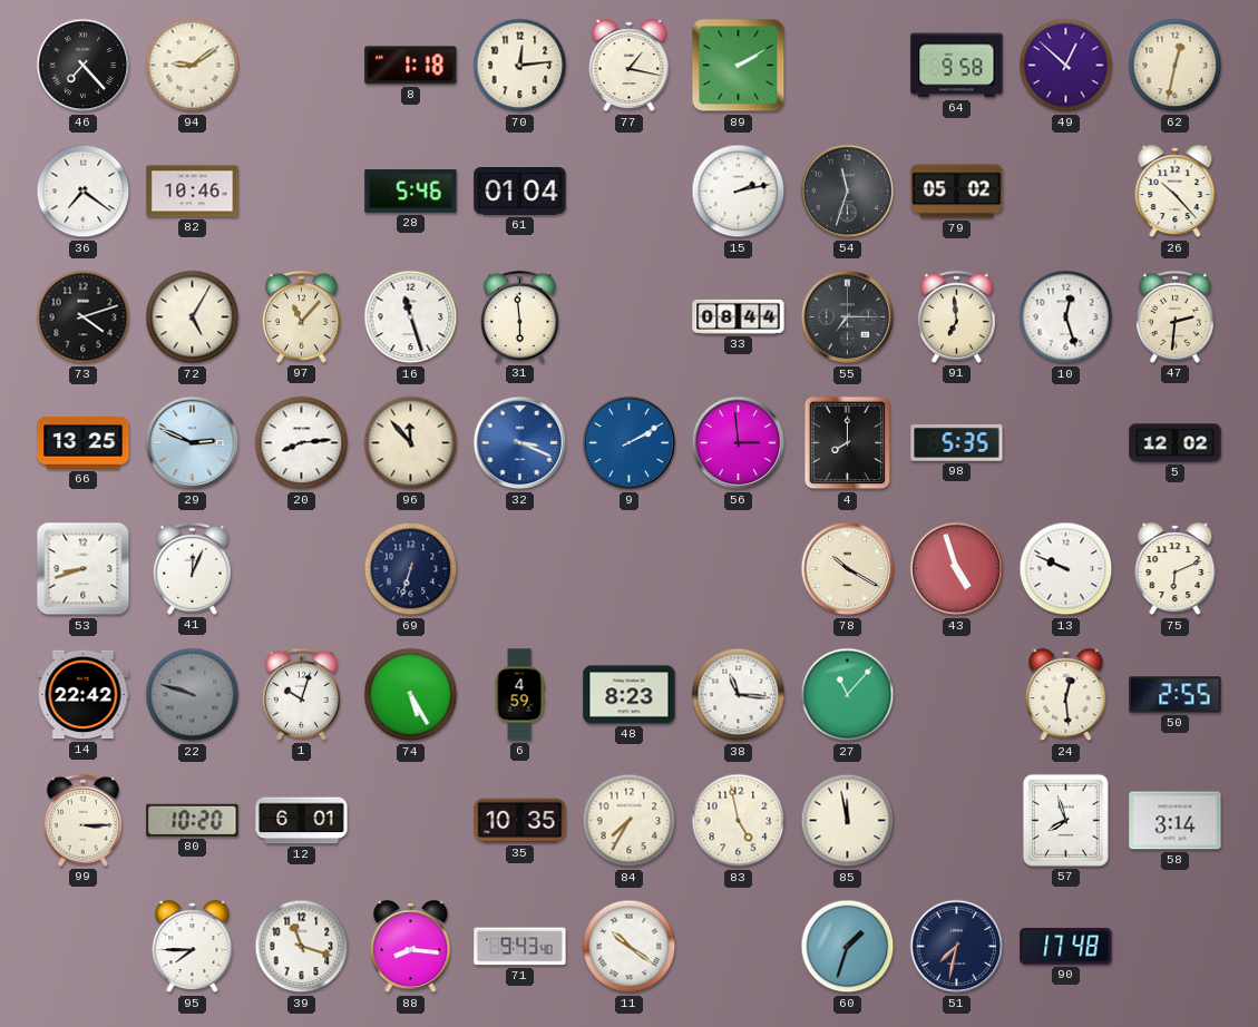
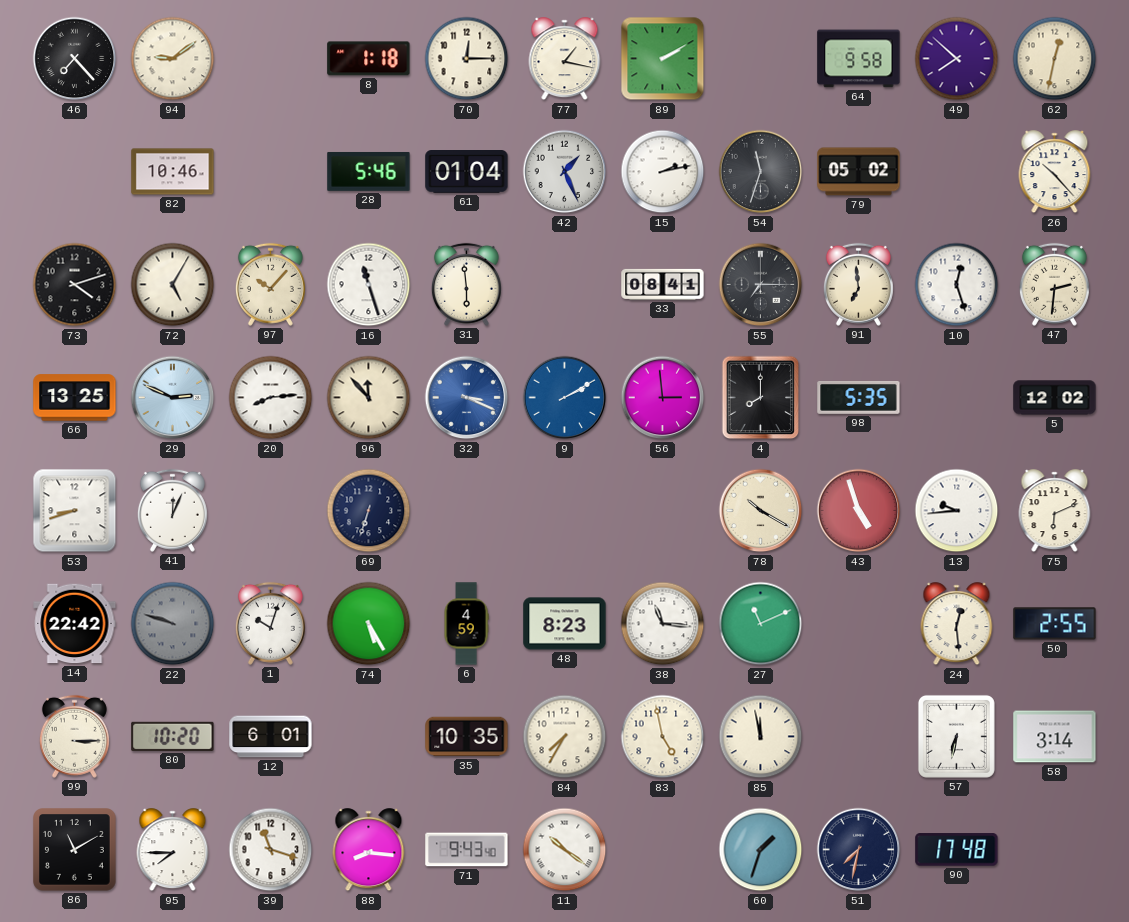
70: 12:14 -> 12:15
49: 12:52 -> 7:52
36: 7:21 -> none
42: none -> 1:26
97: 11:07 -> 10:07
33: 08:44 -> 08:41
13: 9:49 -> 9:44
27: 11:07 -> 11:11
57: 7:57 -> 6:32
86: none -> 11:10
